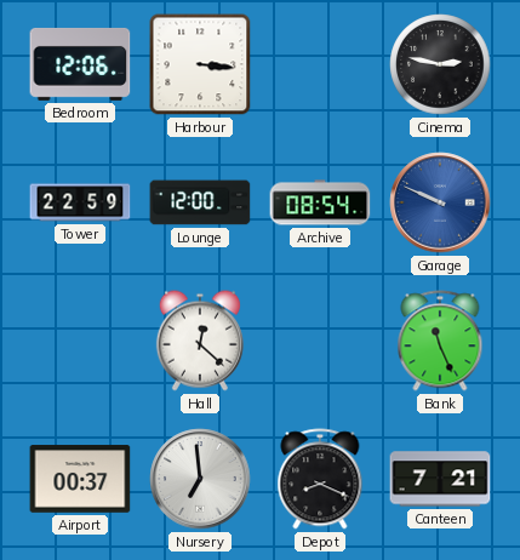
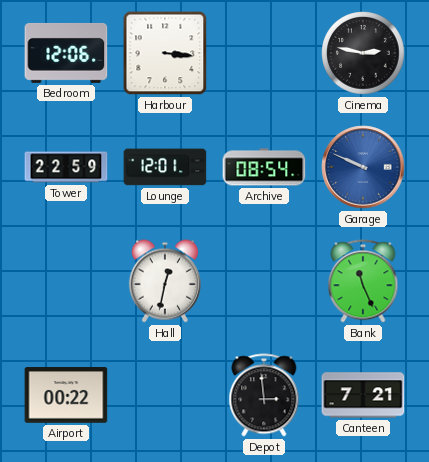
Lounge: 12:00 -> 12:01
Hall: 12:22 -> 12:32
Airport: 00:37 -> 00:22
Nursery: 6:59 -> none
Depot: 8:19 -> 2:59
